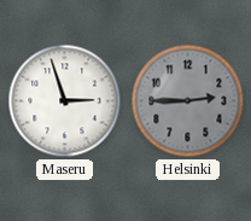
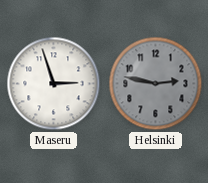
Helsinki: 2:45 -> 2:47
